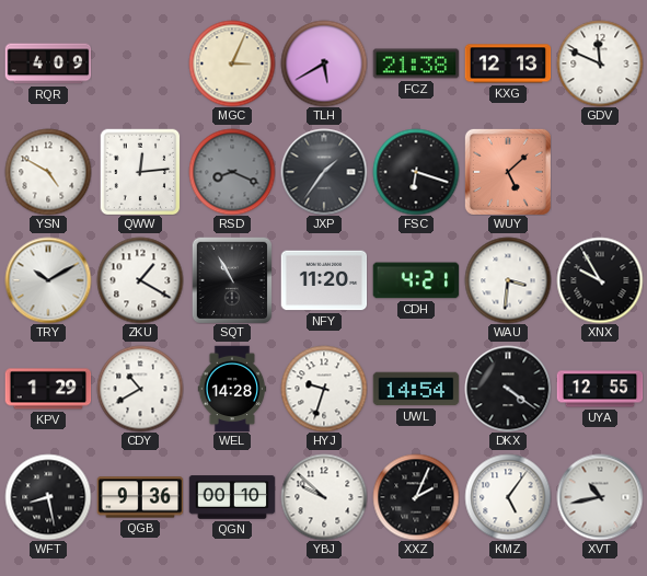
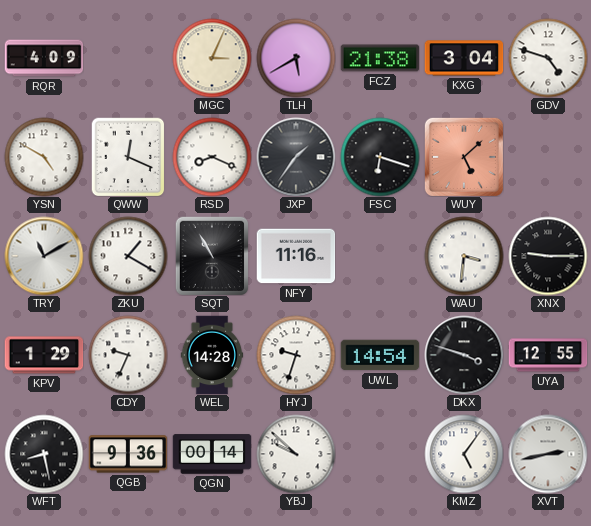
KXG: 12:13 -> 3:04
GDV: 11:49 -> 4:48
QWW: 12:14 -> 12:19
RSD dial: grey -> white
TRY: 10:10 -> 11:10
NFY: 11:20 -> 11:16
CDH: 4:21 -> none
XNX: 9:55 -> 9:15
CDY: 10:40 -> 9:34
DKX: 4:21 -> 3:48
QGN: 00:10 -> 00:14
XXZ: 2:04 -> none
XVT: 10:43 -> 2:43
